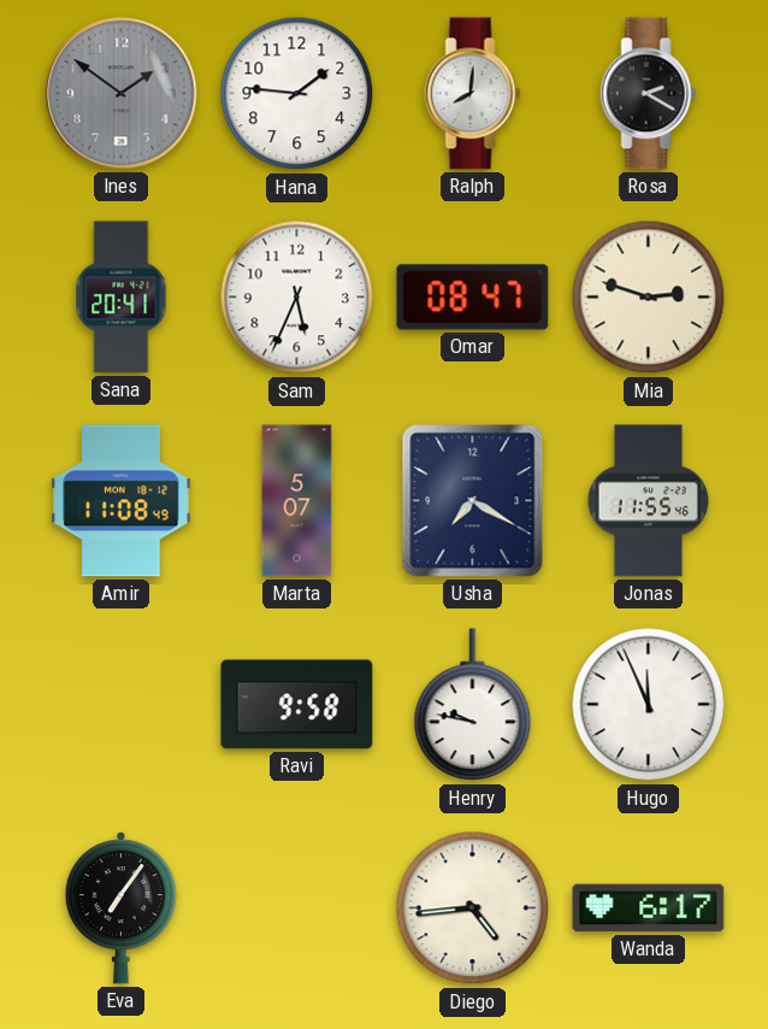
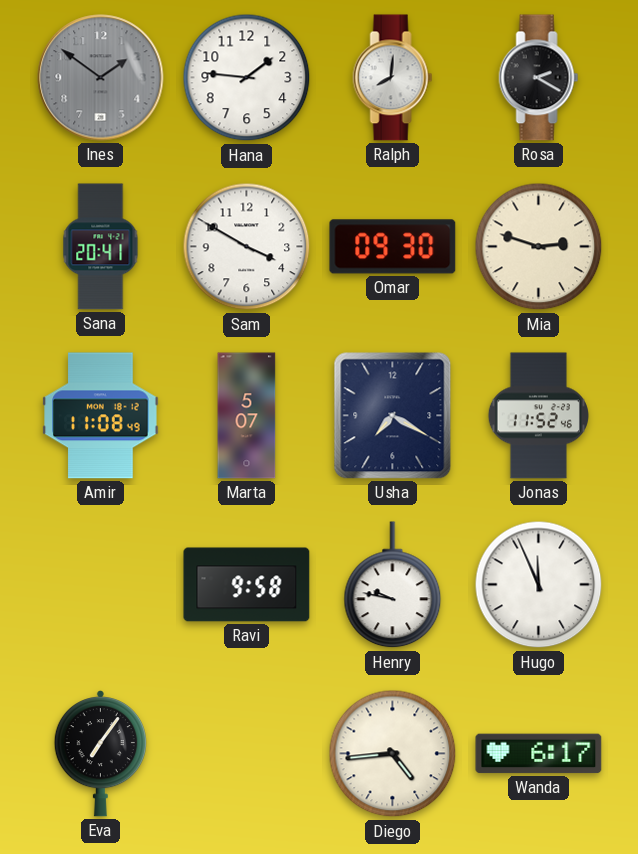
Sam: 5:34 -> 3:50
Omar: 08:47 -> 09:30
Jonas: 11:55 -> 11:52
